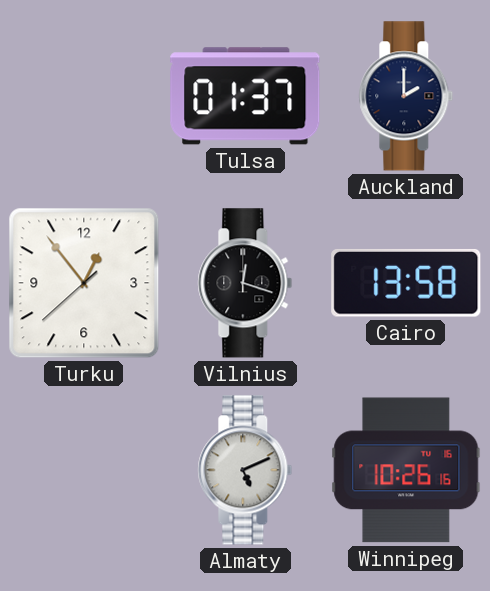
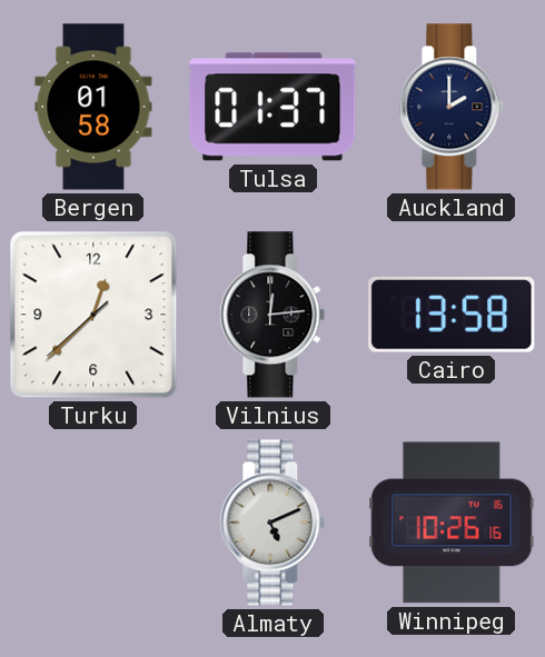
Bergen: none -> 01:58
Turku: 12:53 -> 12:37
Vilnius: 12:18 -> 12:14
